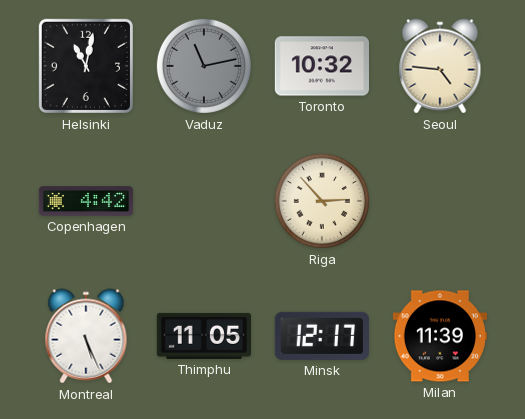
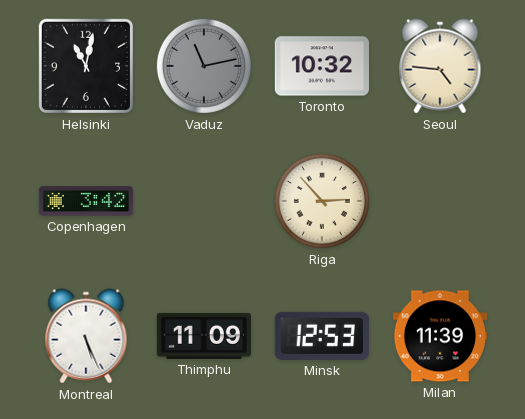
Copenhagen: 4:42 -> 3:42
Thimphu: 11:05 -> 11:09
Minsk: 12:17 -> 12:53
